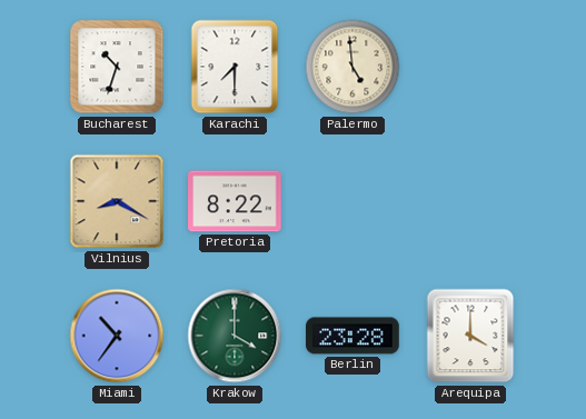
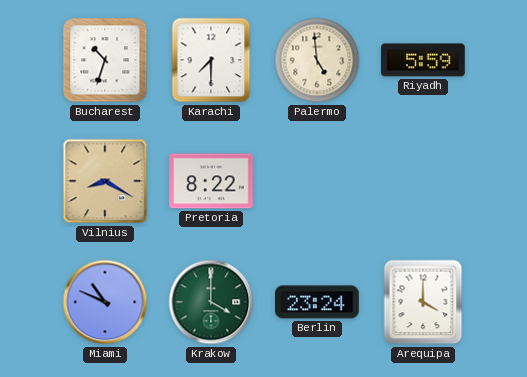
Riyadh: none -> 5:59
Miami: 10:36 -> 10:49
Berlin: 23:28 -> 23:24
